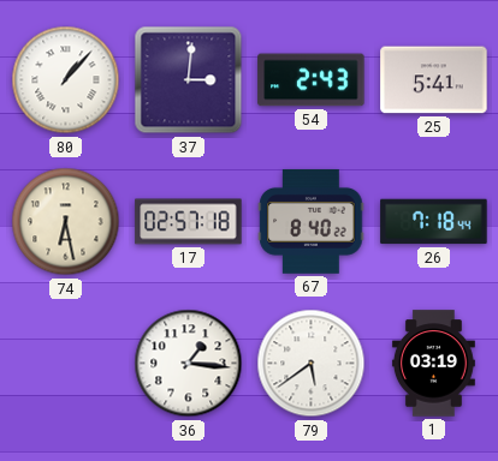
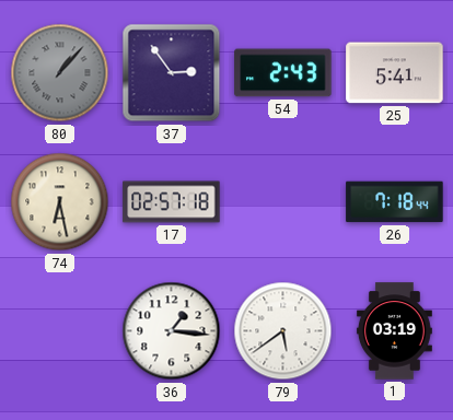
80 dial: white -> grey
37: 3:01 -> 2:54
67: 8:40 -> none
